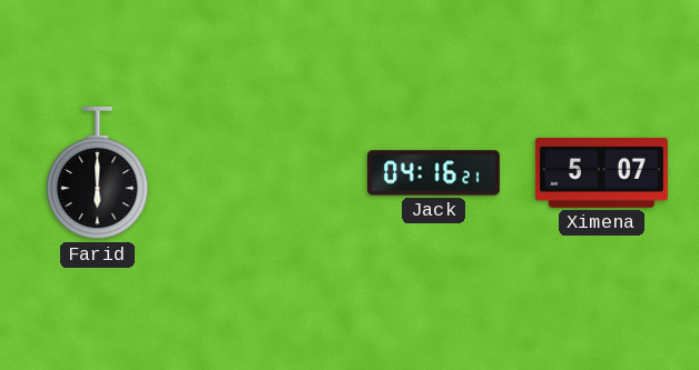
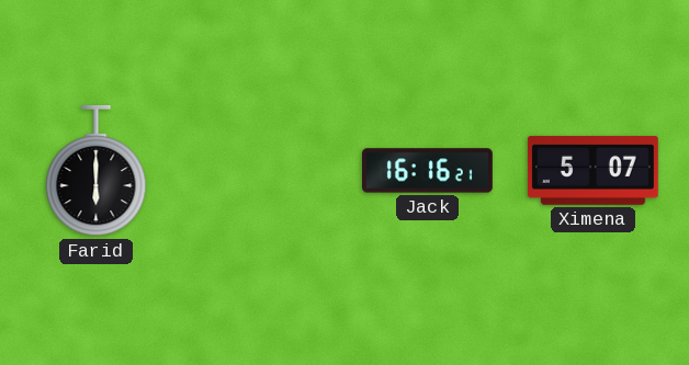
Jack: 04:16 -> 16:16
